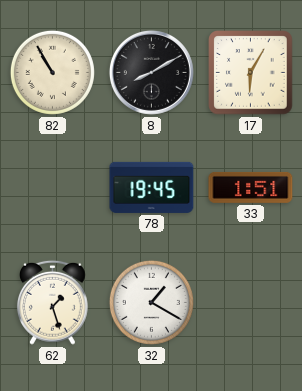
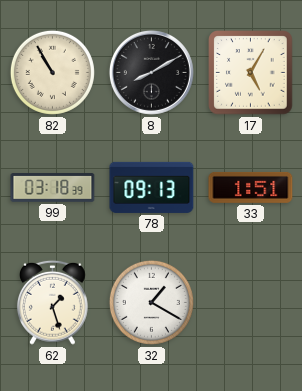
17: 6:05 -> 5:05
99: none -> 03:18
78: 19:45 -> 09:13
